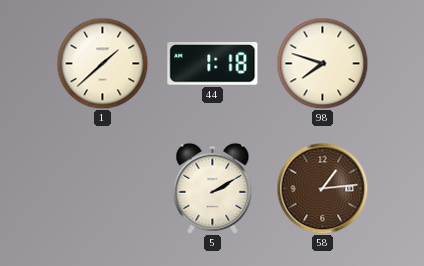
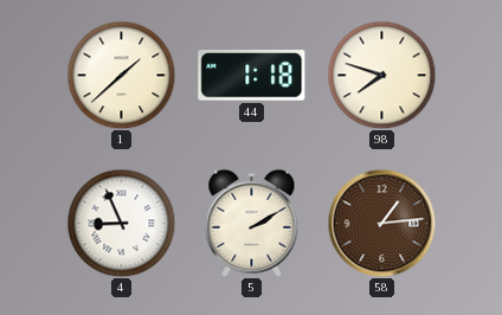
4: none -> 8:56
